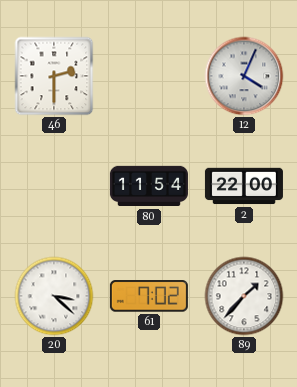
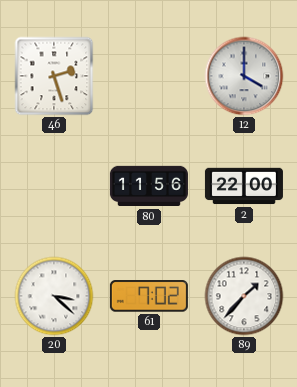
46: 2:30 -> 2:27
12: 4:04 -> 4:00
80: 11:54 -> 11:56
